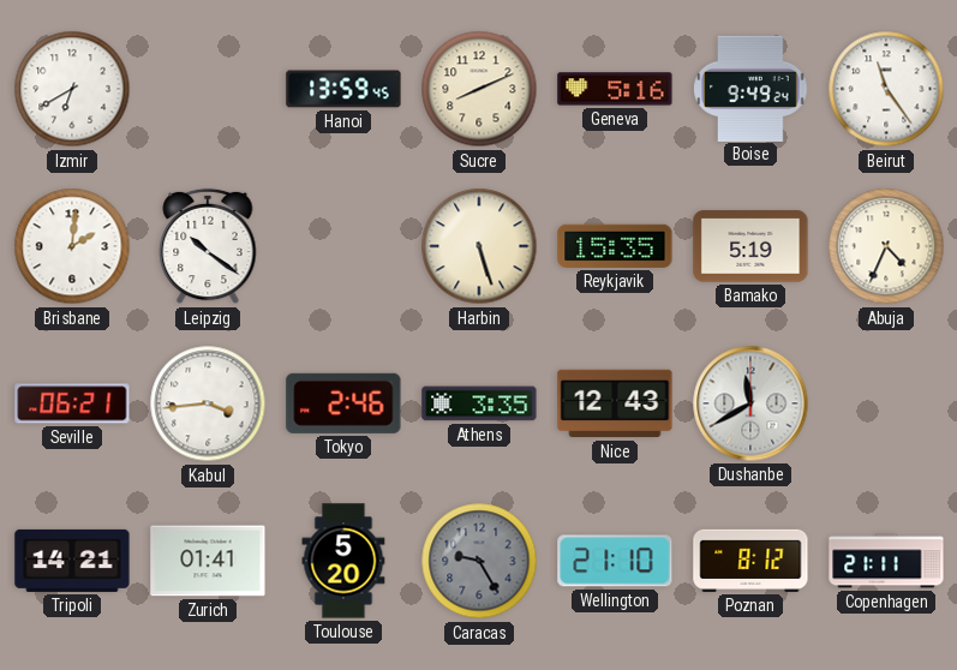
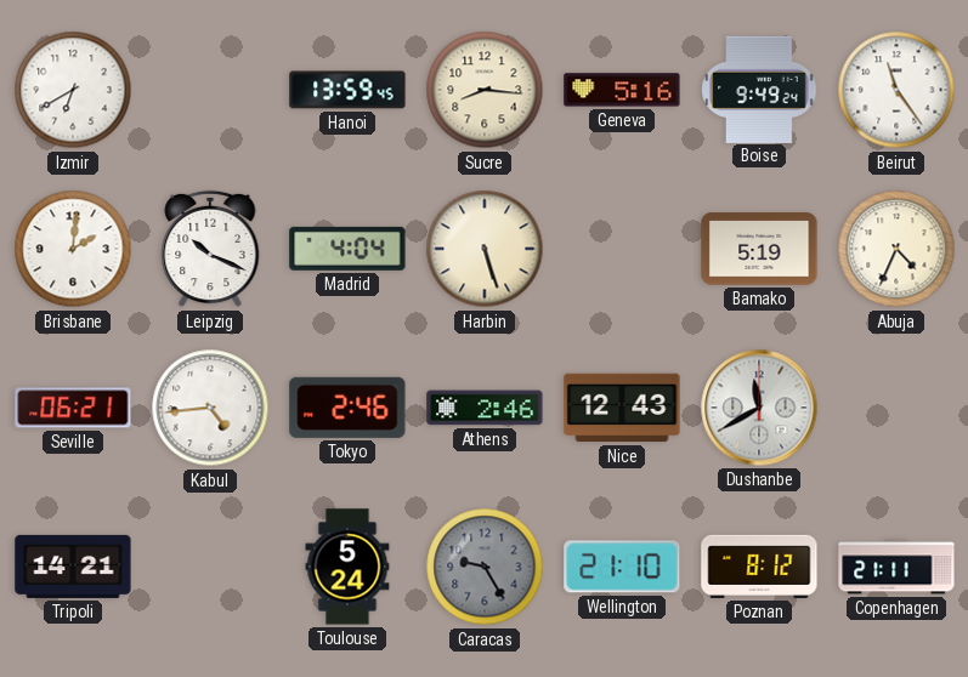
Sucre: 8:11 -> 8:16
Leipzig: 10:21 -> 10:19
Madrid: none -> 4:04
Reykjavik: 15:35 -> none
Kabul: 3:44 -> 4:44
Athens: 3:35 -> 2:46
Zurich: 01:41 -> none
Toulouse: 5:20 -> 5:24
